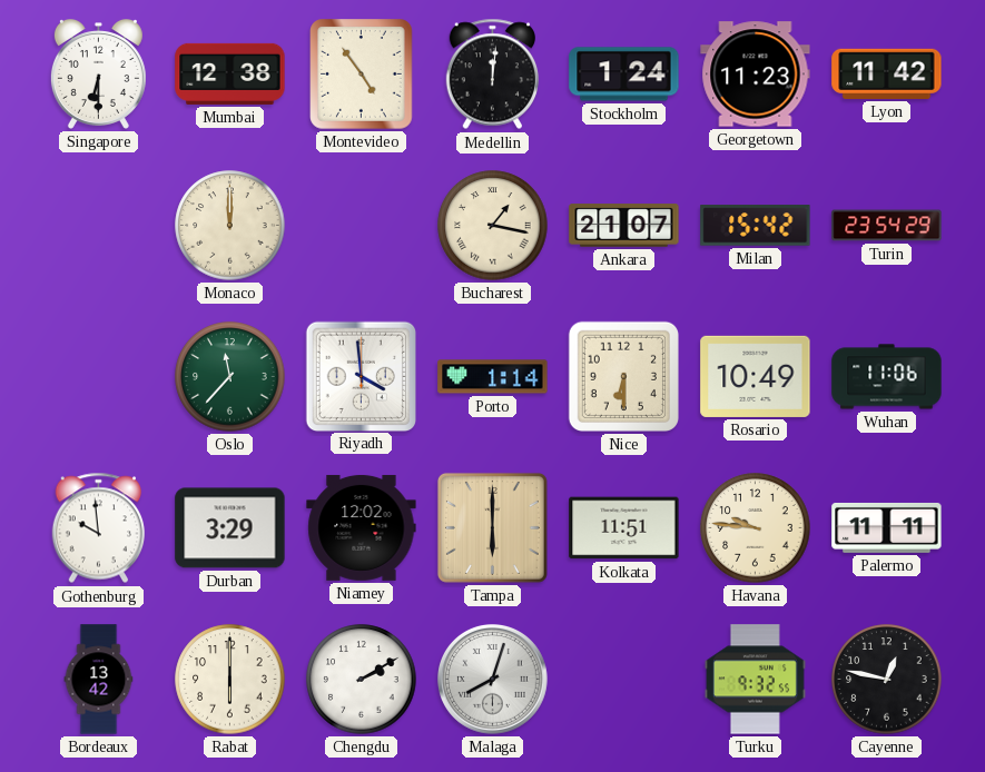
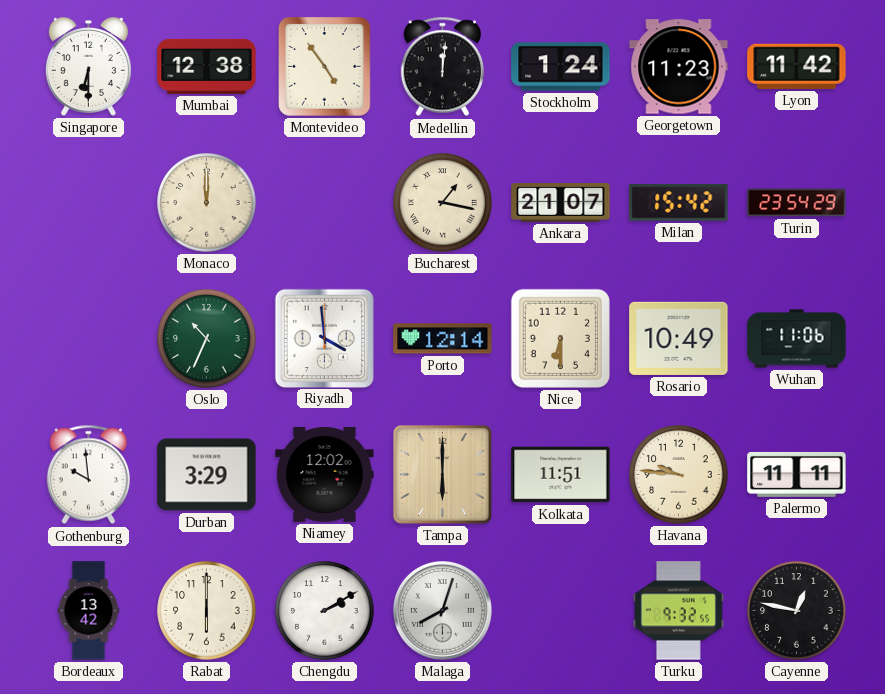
Oslo: 11:37 -> 10:34
Porto: 1:14 -> 12:14
